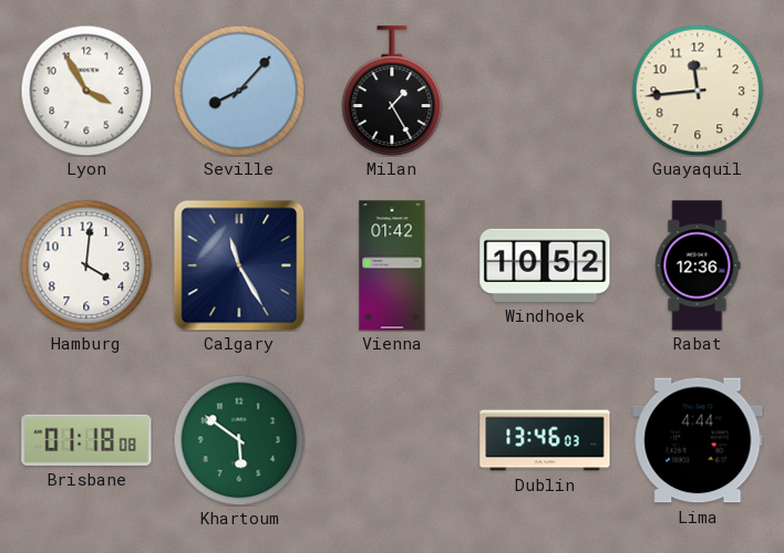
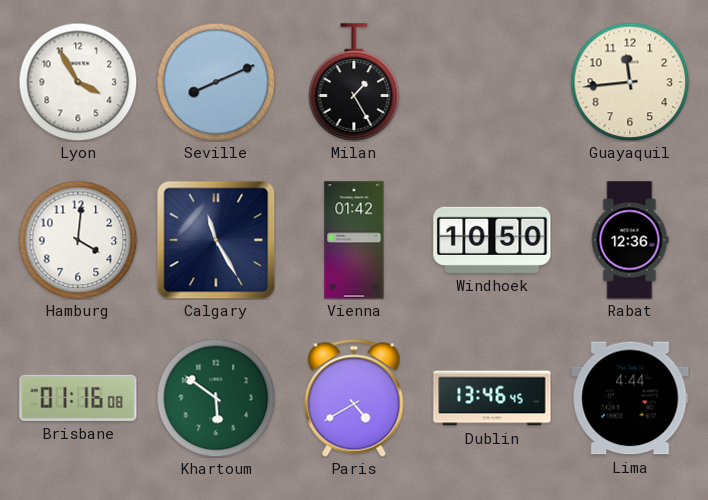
Seville: 8:07 -> 8:11
Windhoek: 10:52 -> 10:50
Brisbane: 01:18 -> 01:16
Paris: none -> 4:40
Dublin: 13:46:03 -> 13:46:45
